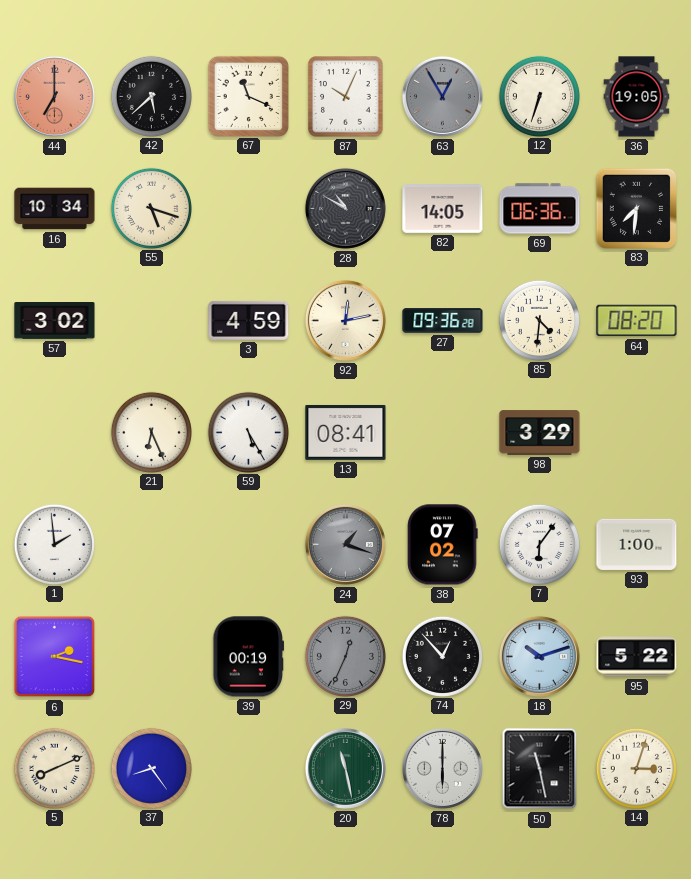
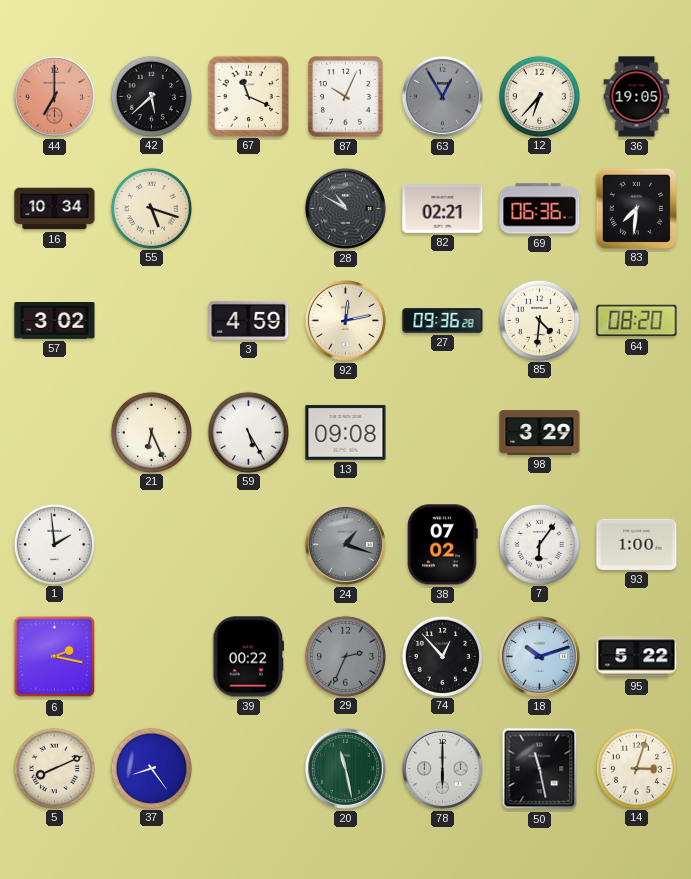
12: 6:33 -> 6:37
82: 14:05 -> 02:21
13: 08:41 -> 09:08
39: 00:19 -> 00:22
29: 12:34 -> 2:34
